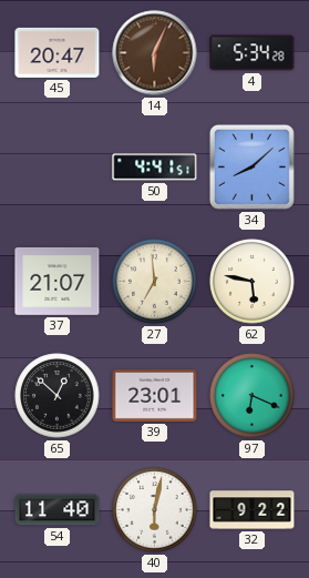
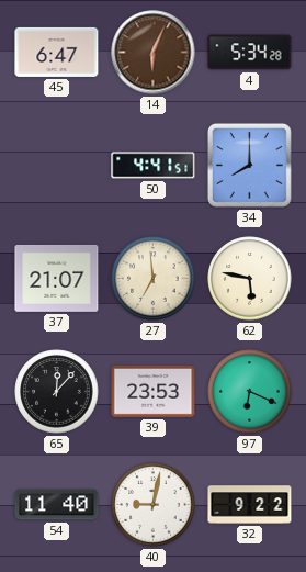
45: 20:47 -> 6:47
34: 8:08 -> 8:00
65: 12:52 -> 12:07
39: 23:01 -> 23:53
40: 6:02 -> 9:02
